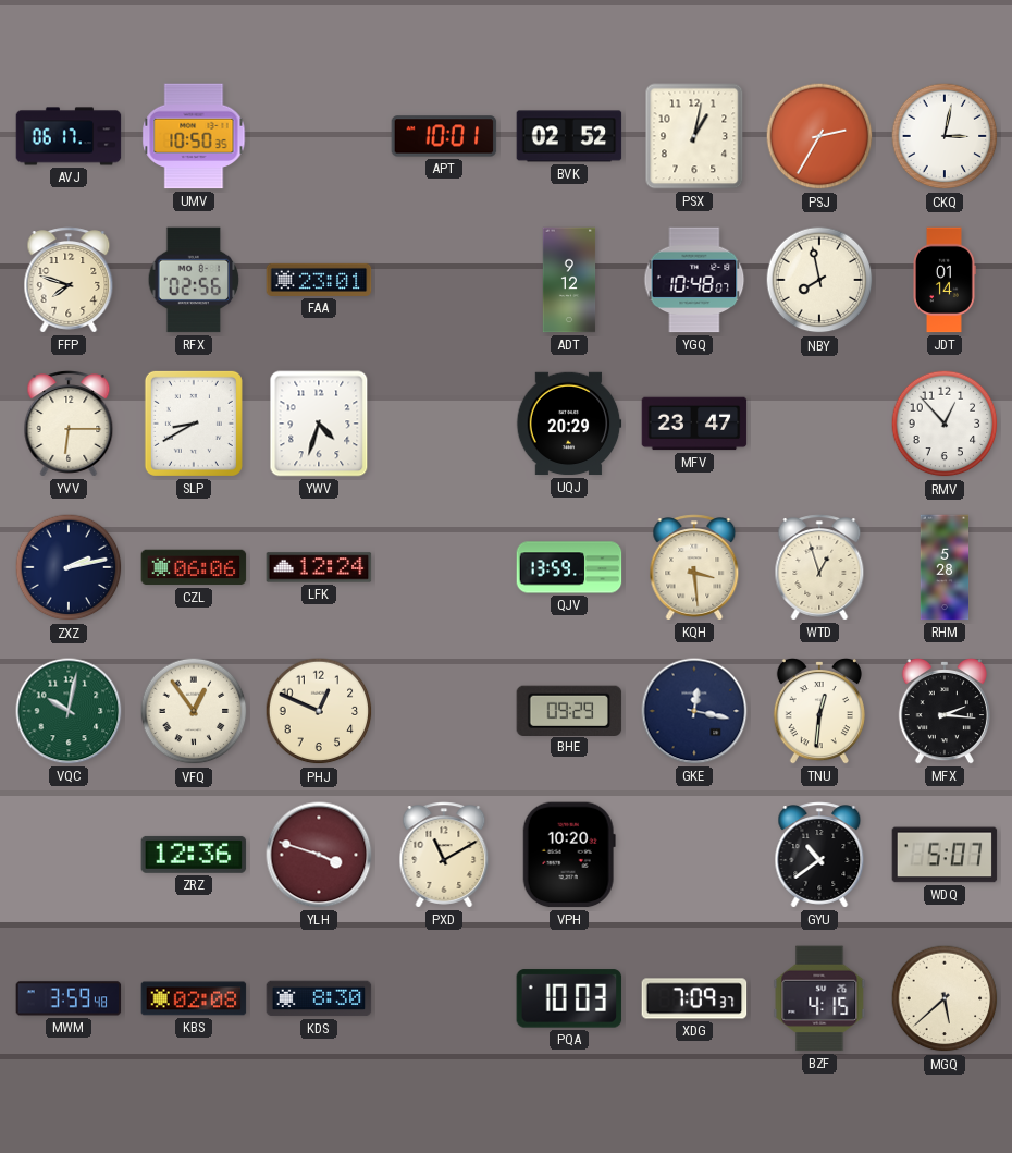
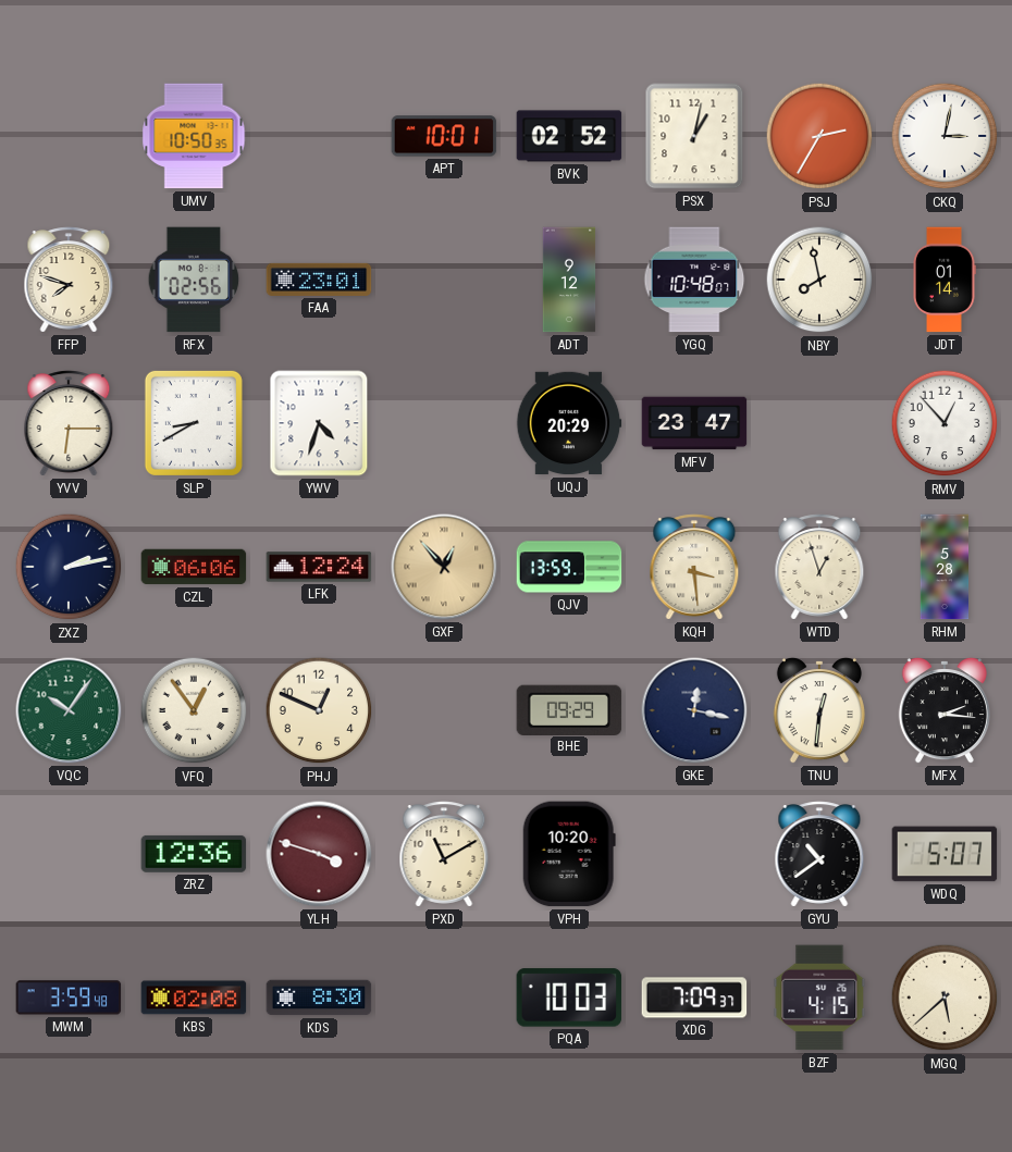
AVJ: 06:17 -> none
GXF: none -> 12:53
VQC: 10:02 -> 10:06
